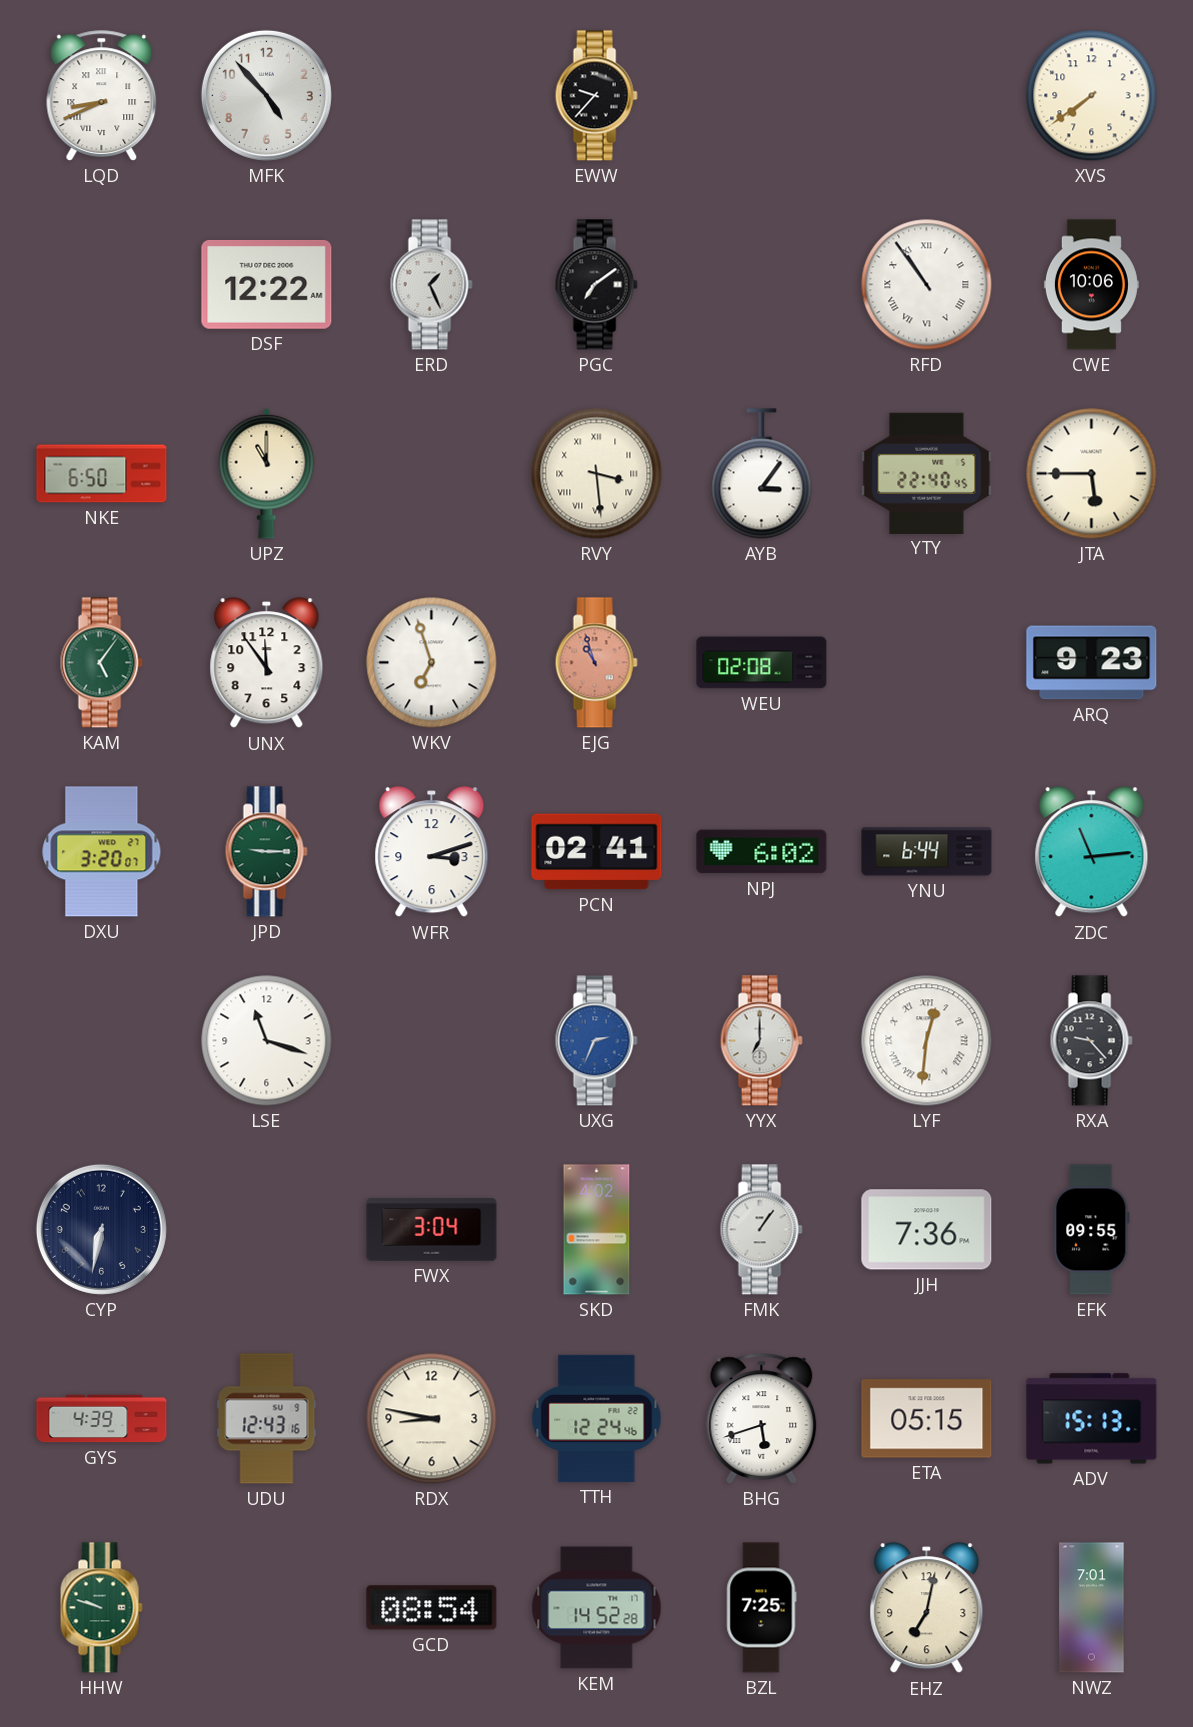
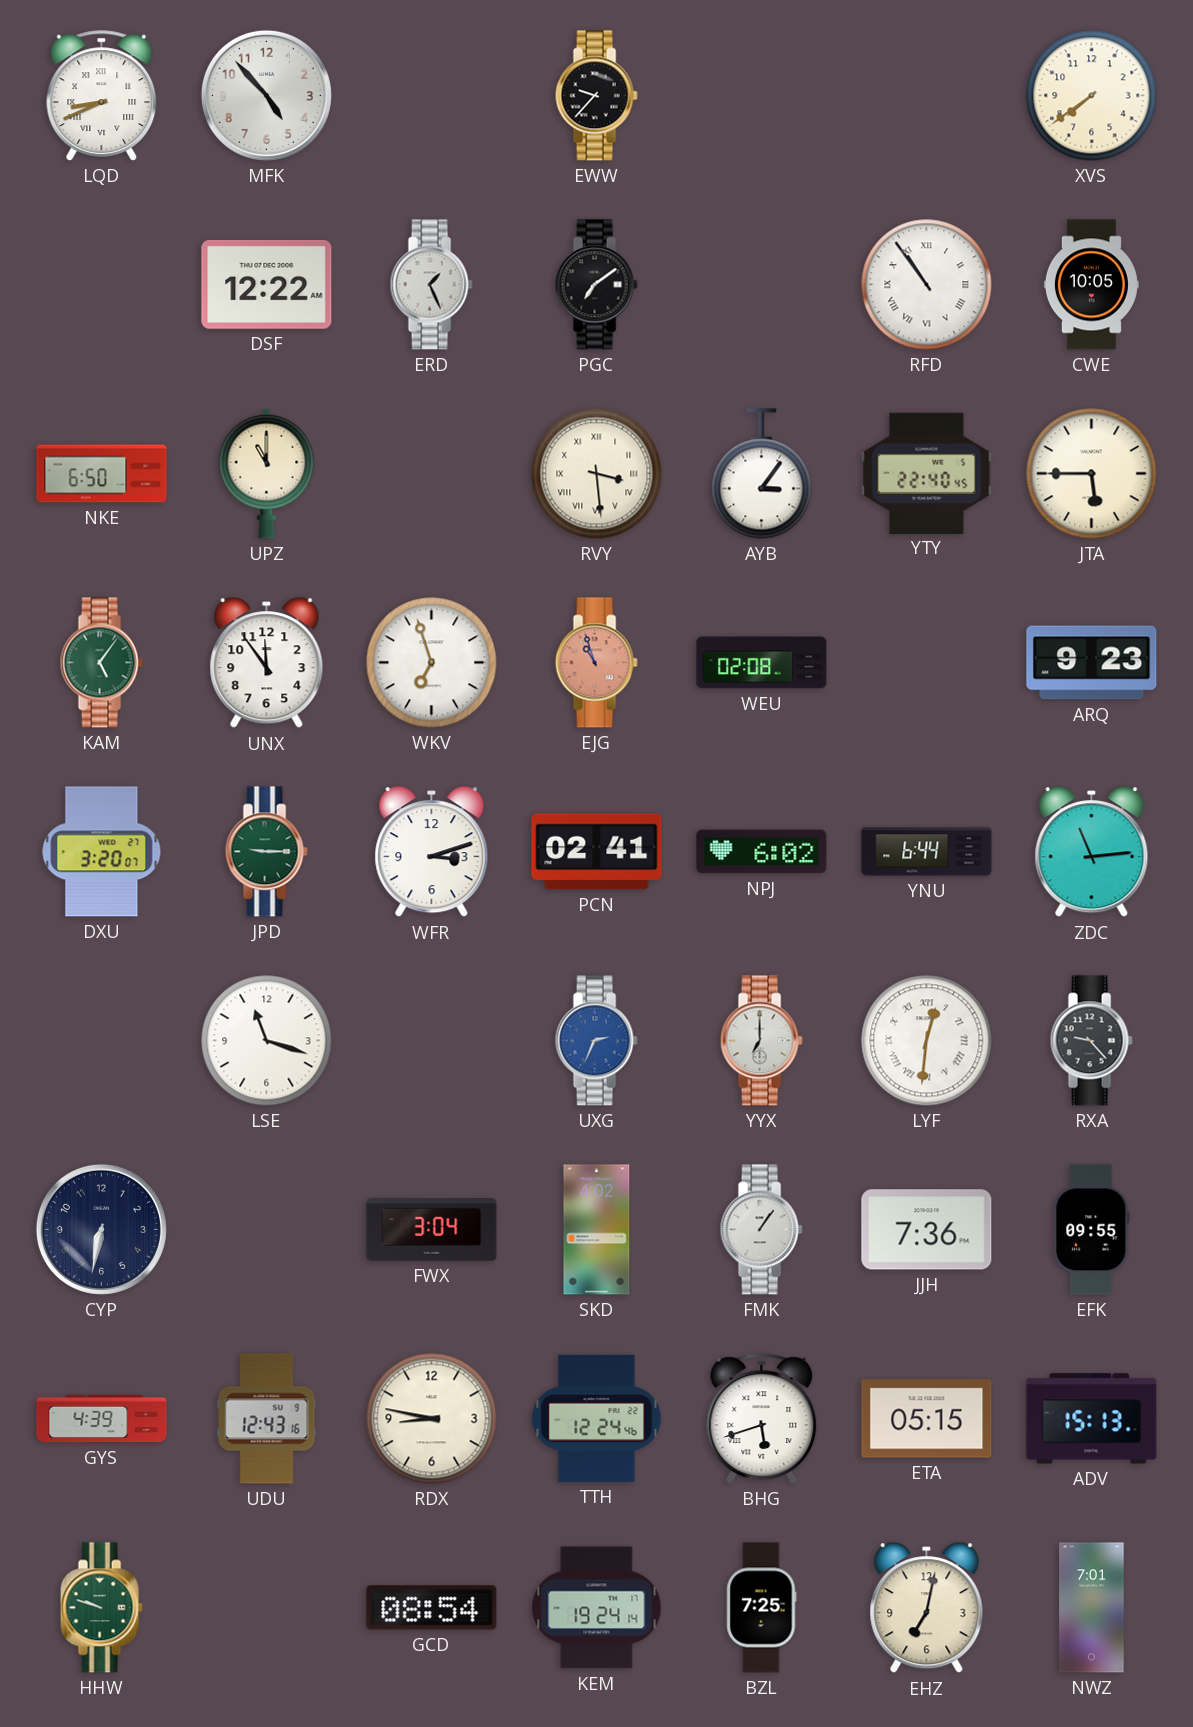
CWE: 10:06 -> 10:05
KEM: 14:52 -> 19:24
